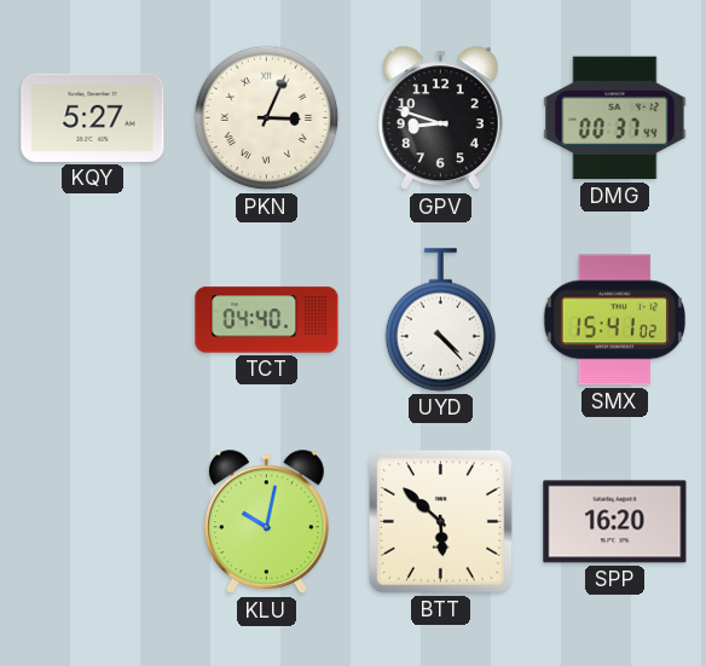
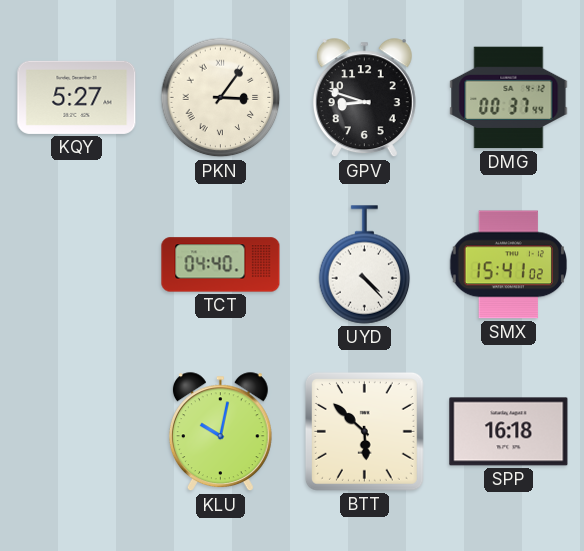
PKN: 3:04 -> 3:06
SPP: 16:20 -> 16:18
